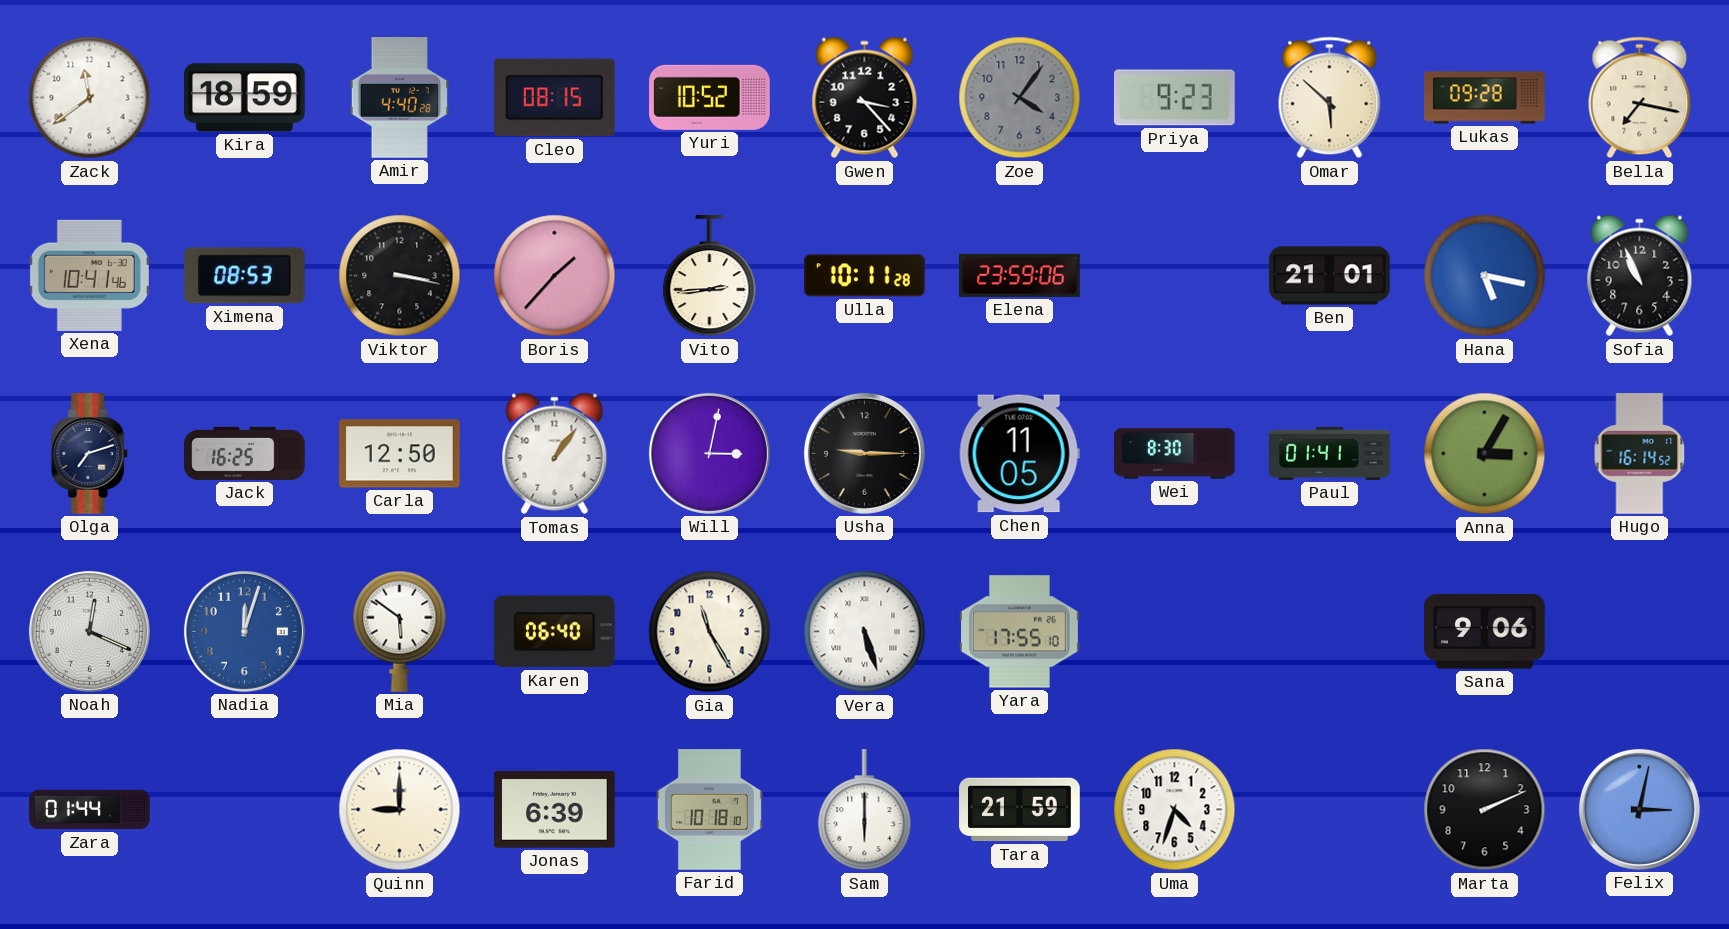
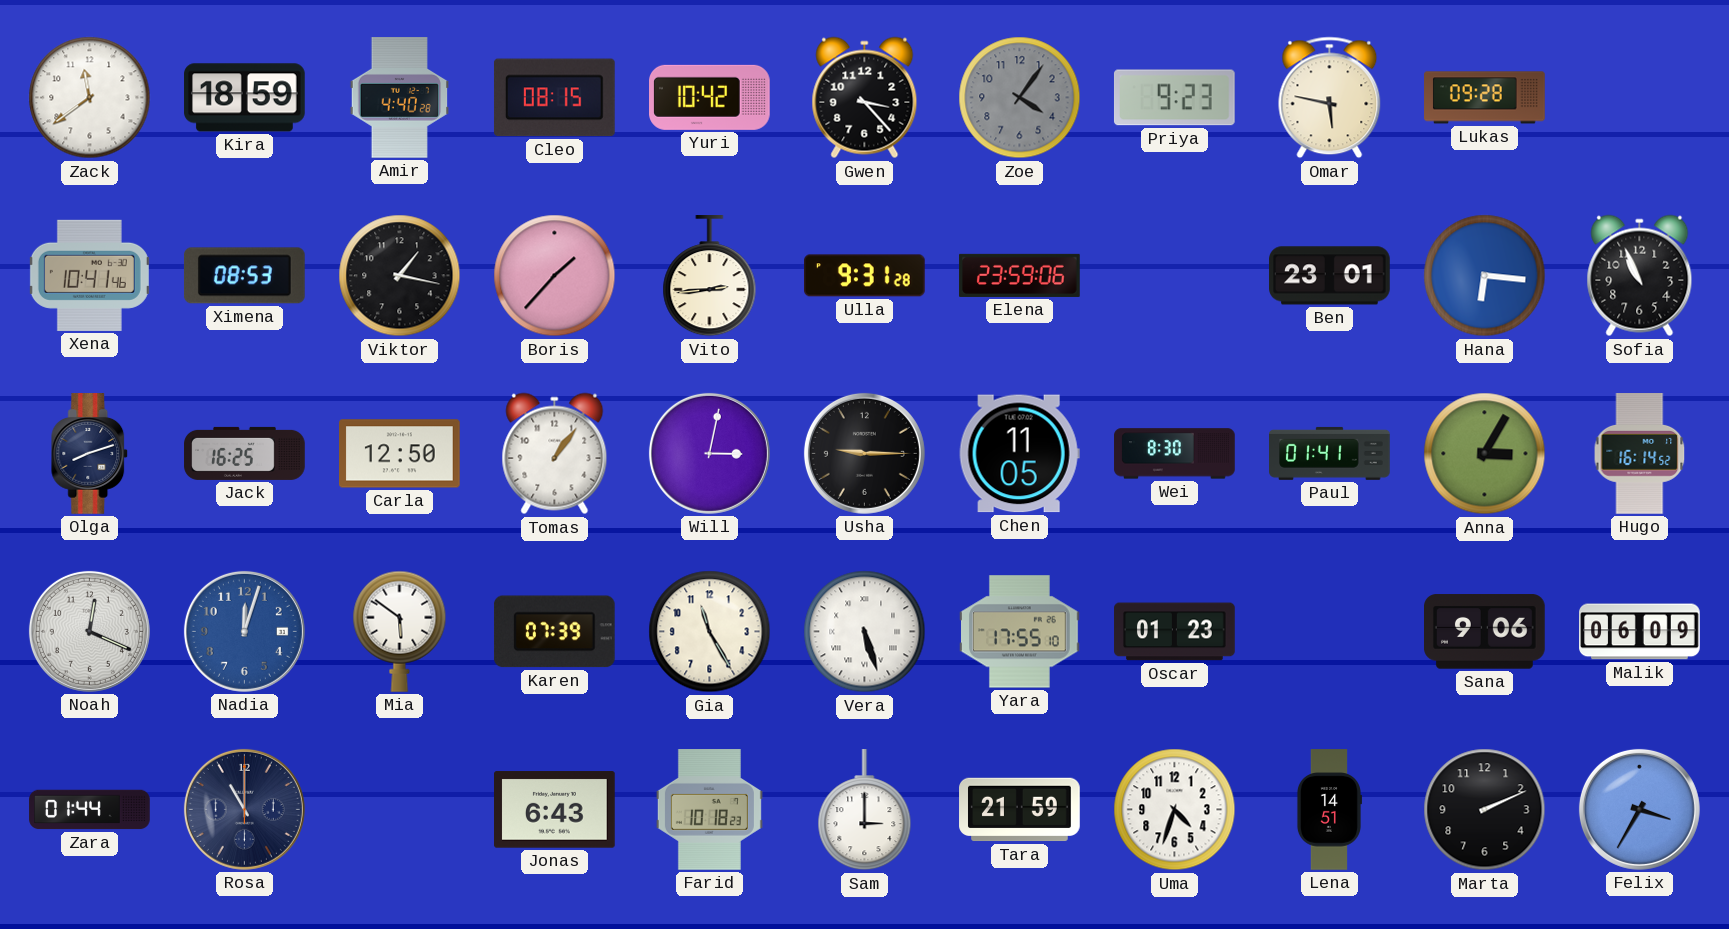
Yuri: 10:52 -> 10:42
Omar: 5:52 -> 5:47
Bella: 7:17 -> none
Viktor: 3:17 -> 1:17
Ulla: 10:11 -> 9:31
Ben: 21:01 -> 23:01
Hana: 5:17 -> 6:16
Olga: 7:12 -> 8:12
Karen: 06:40 -> 07:39
Oscar: none -> 01:23
Malik: none -> 06:09
Rosa: none -> 11:00
Quinn: 9:00 -> none
Jonas: 6:39 -> 6:43
Farid: 10:18:10 -> 10:18:23
Sam: 6:00 -> 3:00
Lena: none -> 14:51
Felix: 3:02 -> 3:35
